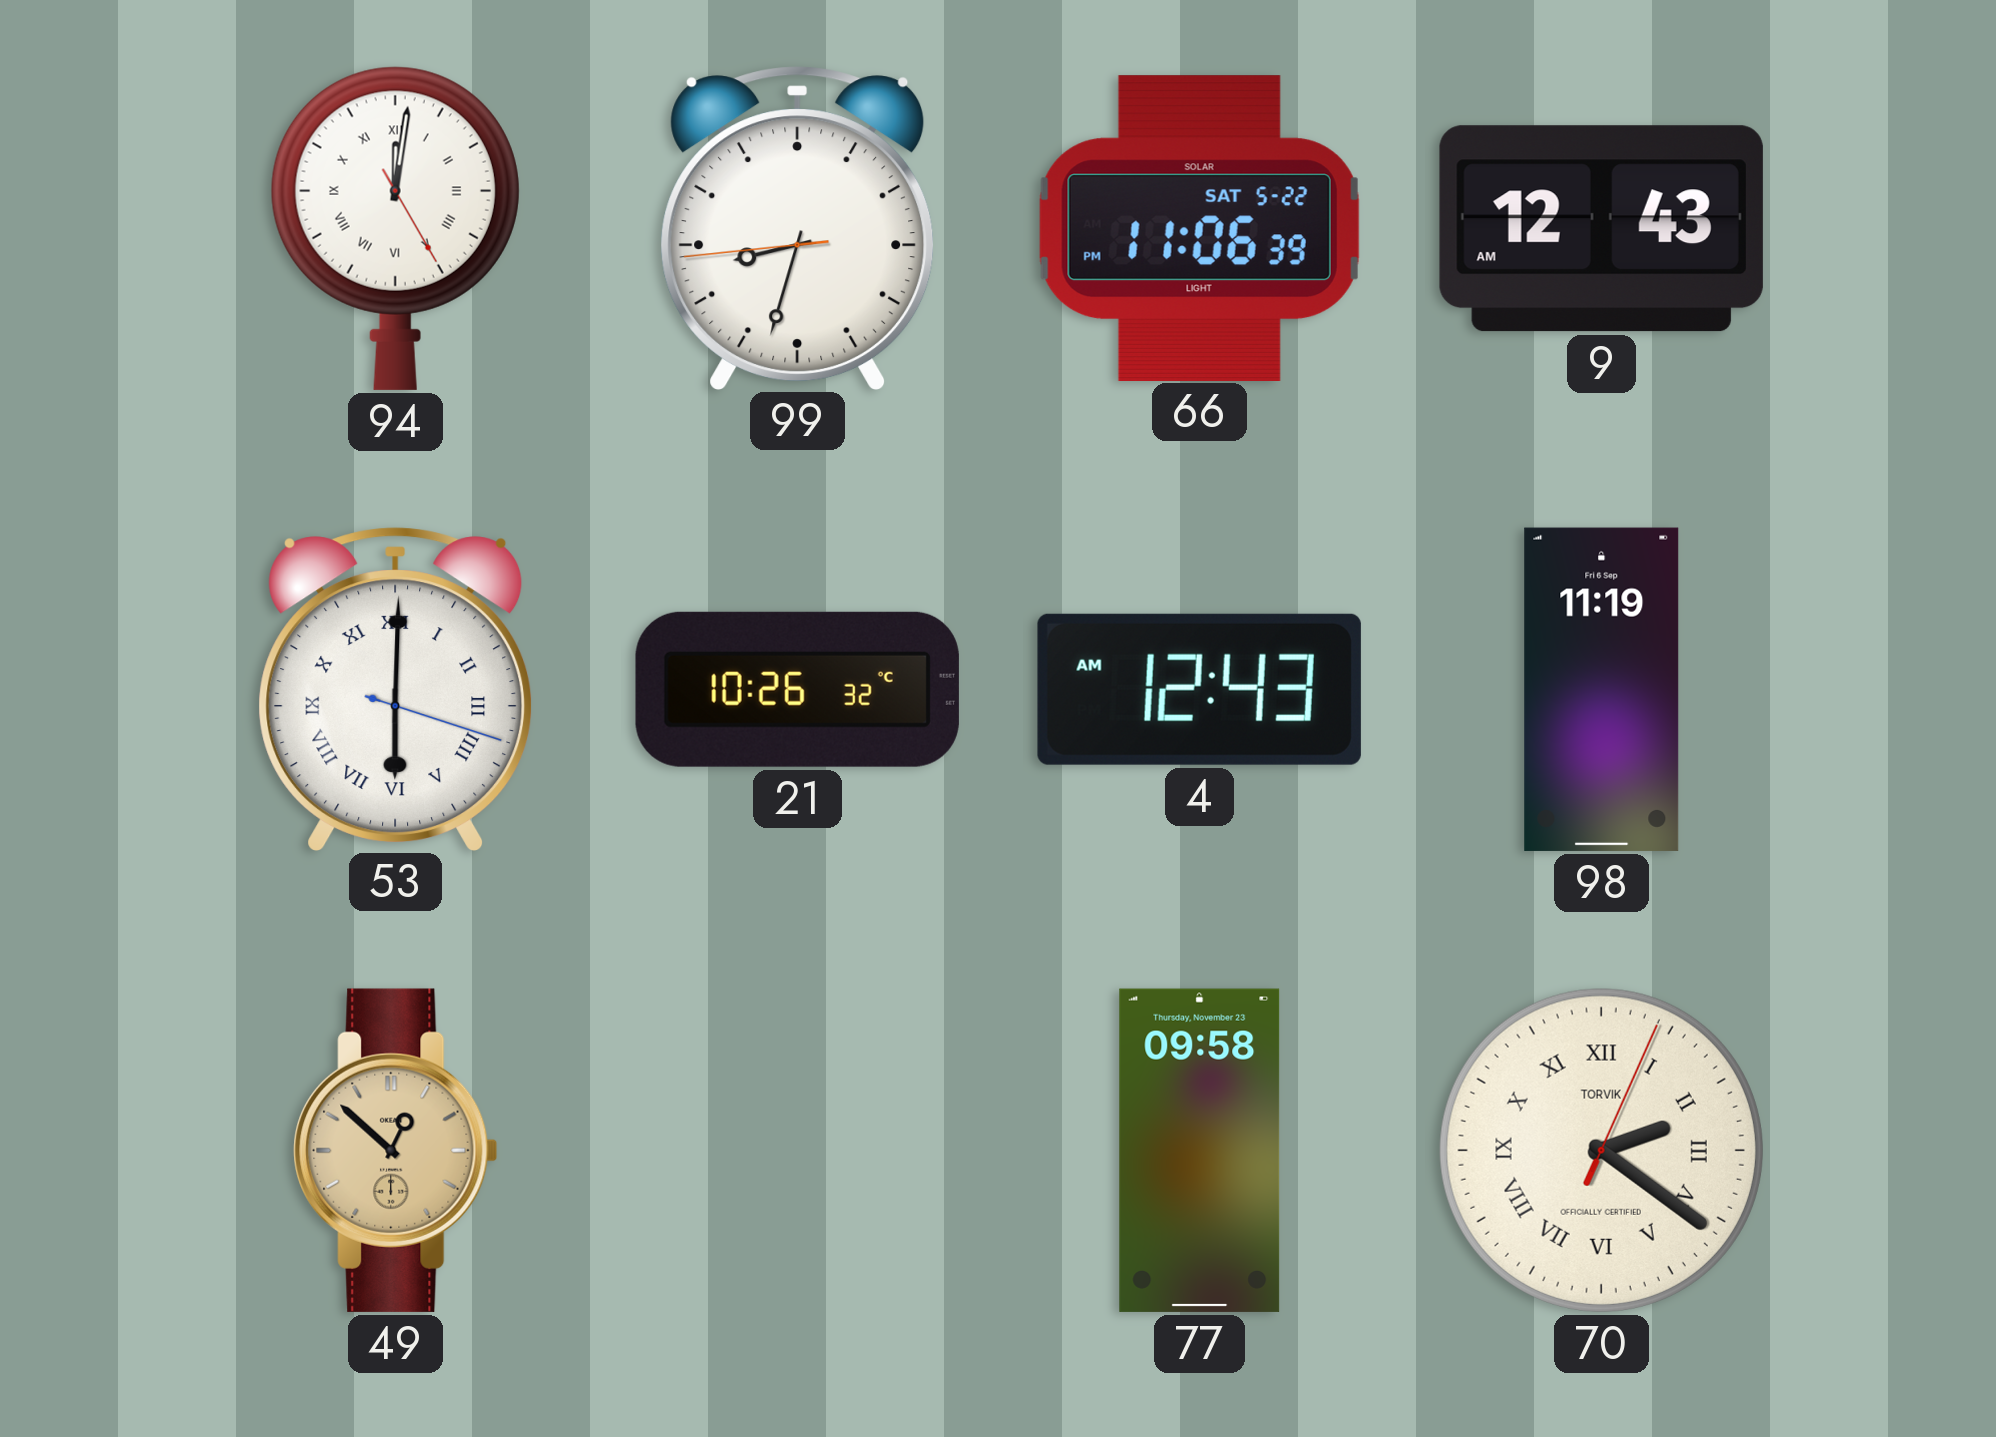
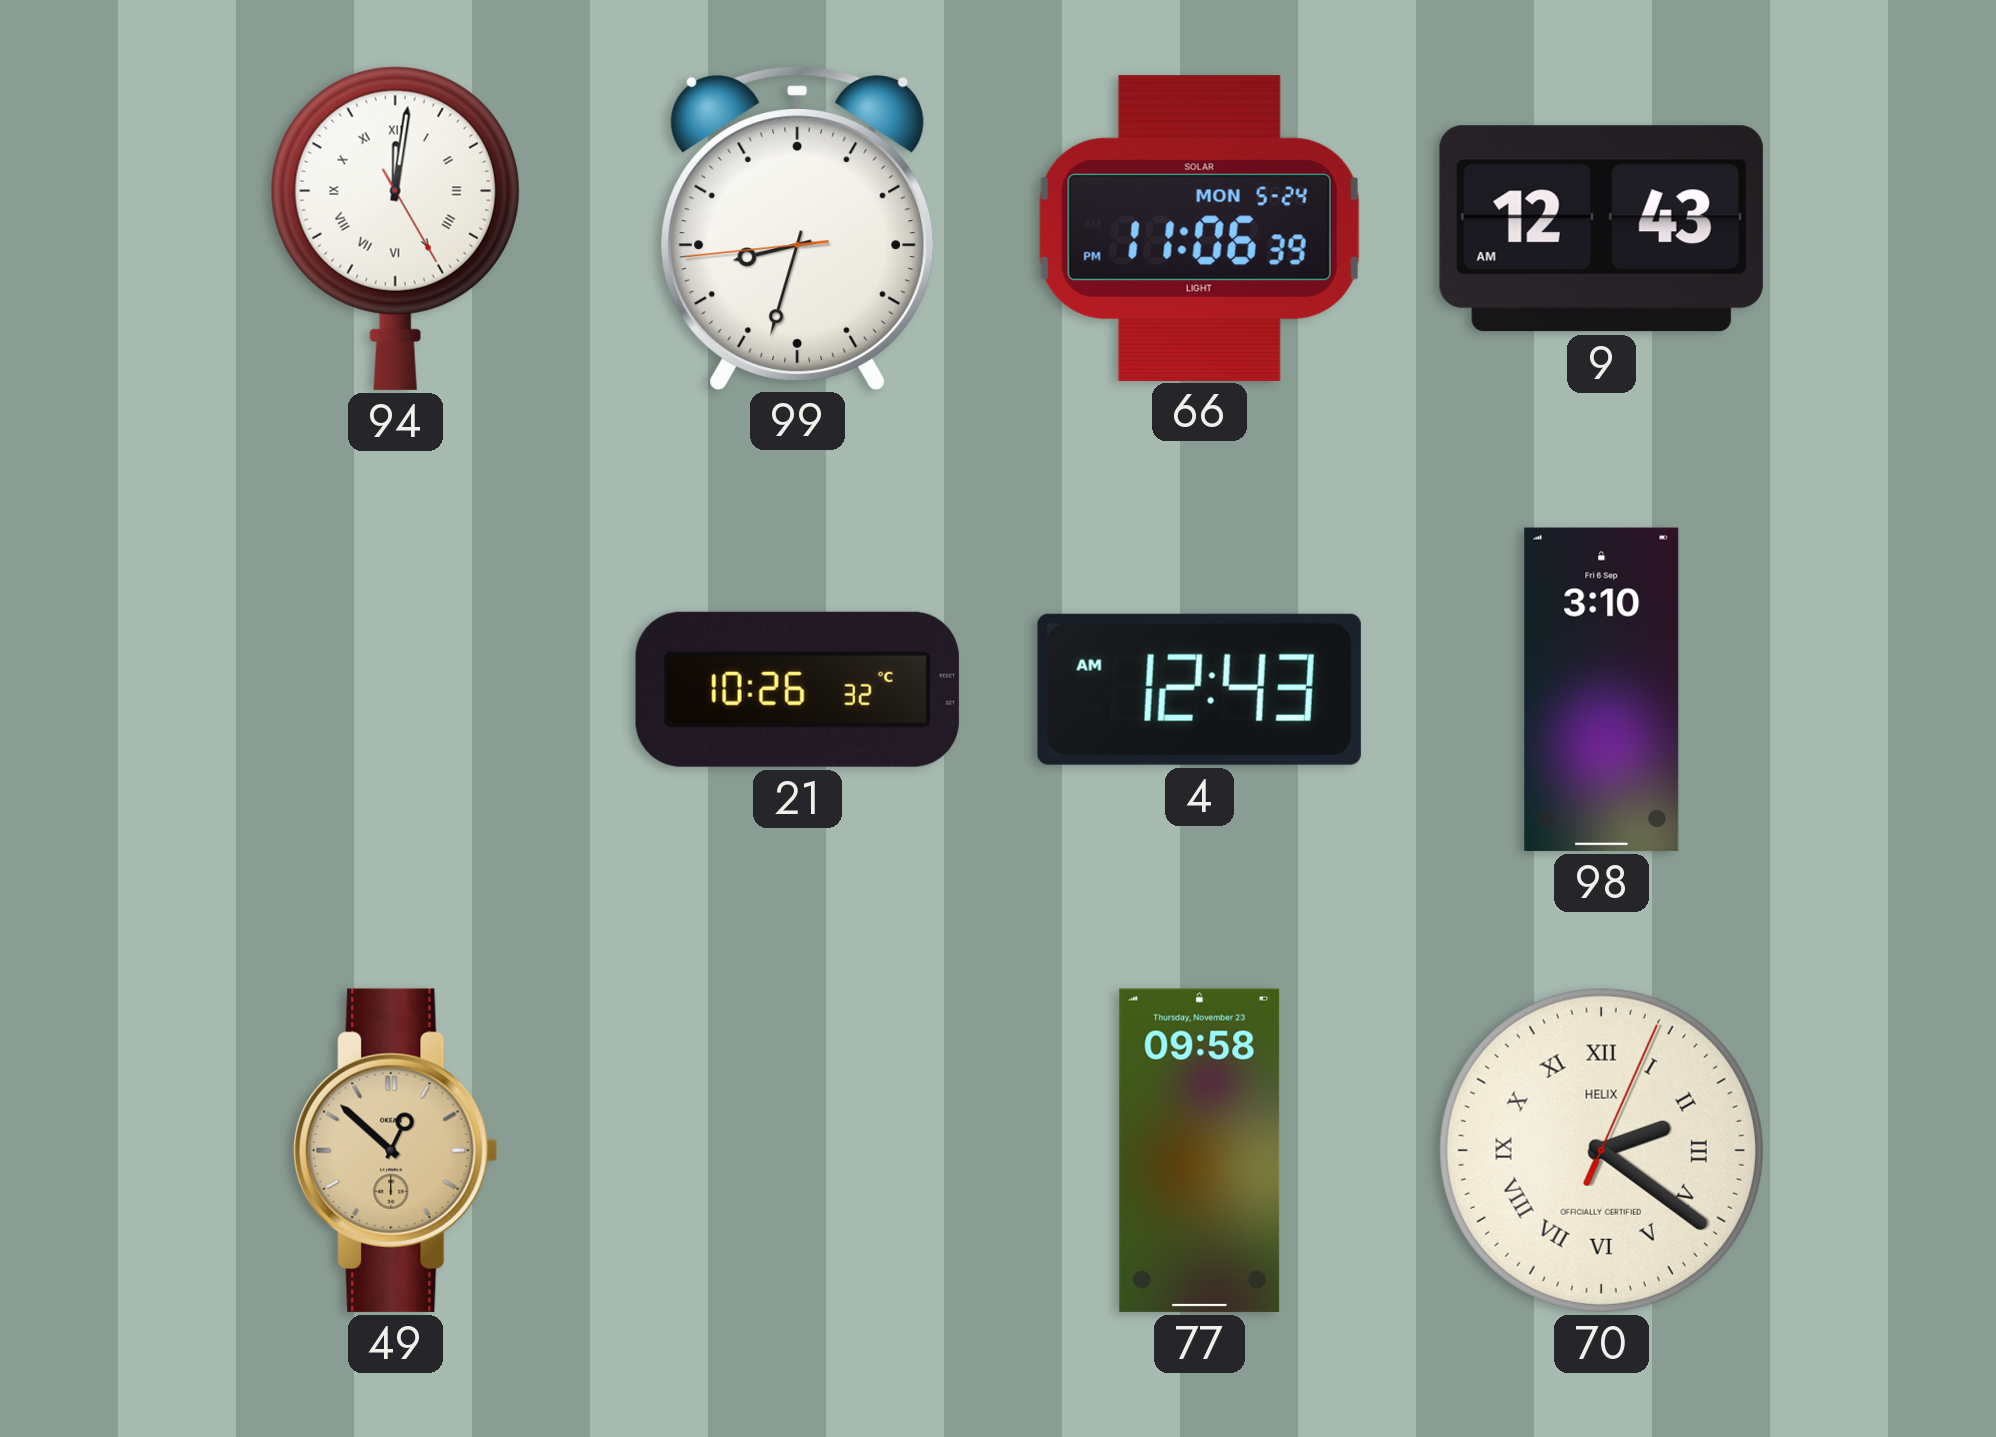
66 date: SAT 5-22 -> MON 5-24
53: 6:00 -> none
98: 11:19 -> 3:10
70 brand: TORVIK -> HELIX
